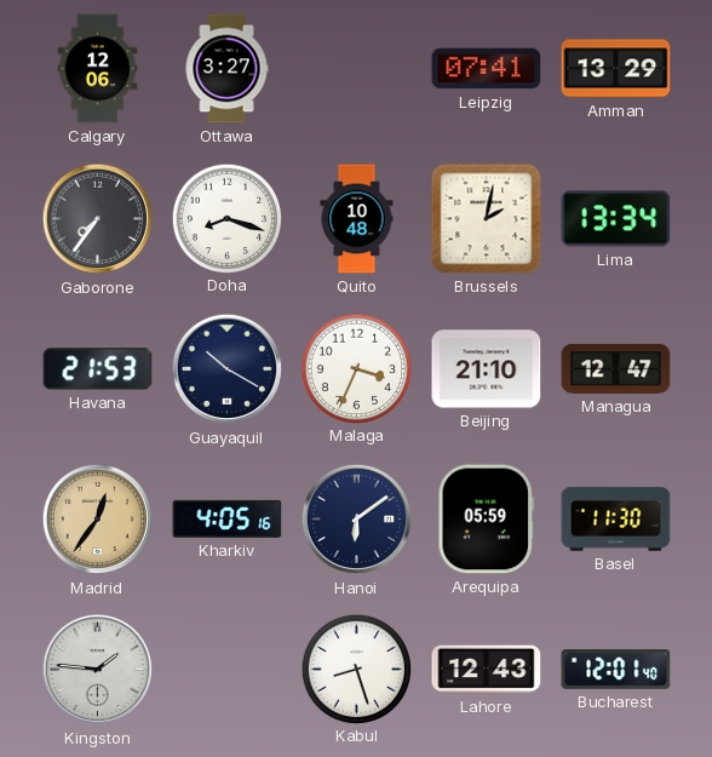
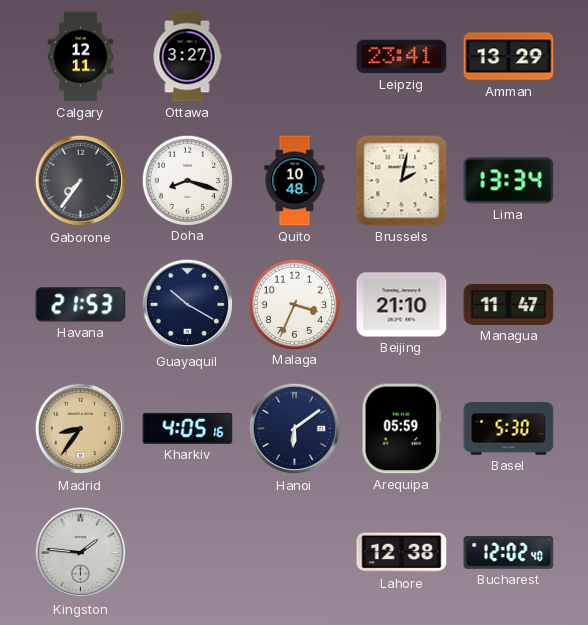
Calgary: 12:06 -> 12:11
Leipzig: 07:41 -> 23:41
Managua: 12:47 -> 11:47
Madrid: 12:36 -> 8:36
Basel: 11:30 -> 5:30
Kabul: 8:27 -> none
Lahore: 12:43 -> 12:38
Bucharest: 12:01 -> 12:02
